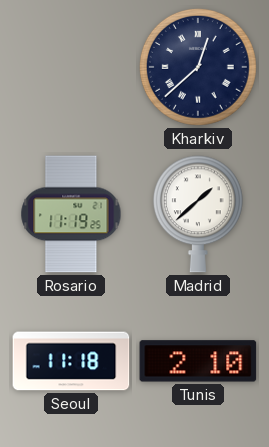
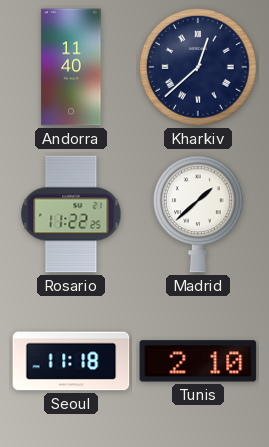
Andorra: none -> 11:40
Rosario: 11:19 -> 11:22
